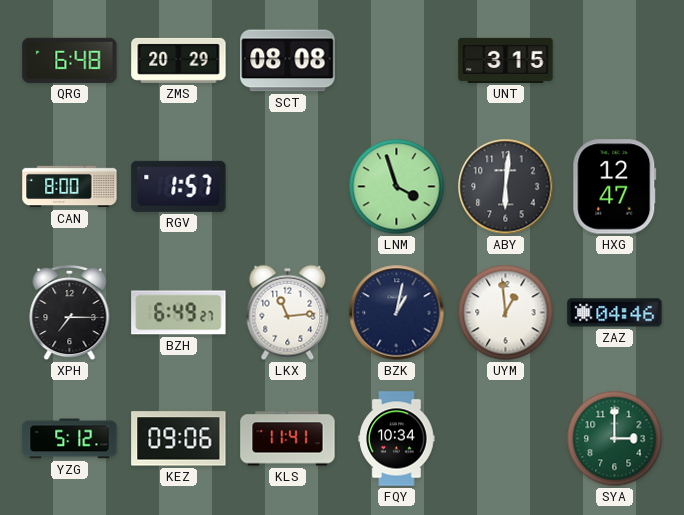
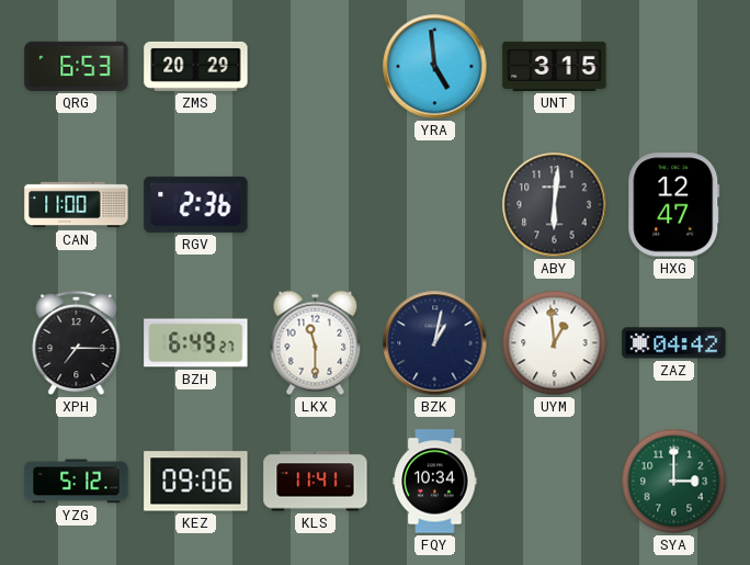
QRG: 6:48 -> 6:53
SCT: 08:08 -> none
YRA: none -> 4:59
CAN: 8:00 -> 11:00
RGV: 1:57 -> 2:36
LNM: 3:57 -> none
LKX: 11:14 -> 11:30
ZAZ: 04:46 -> 04:42
